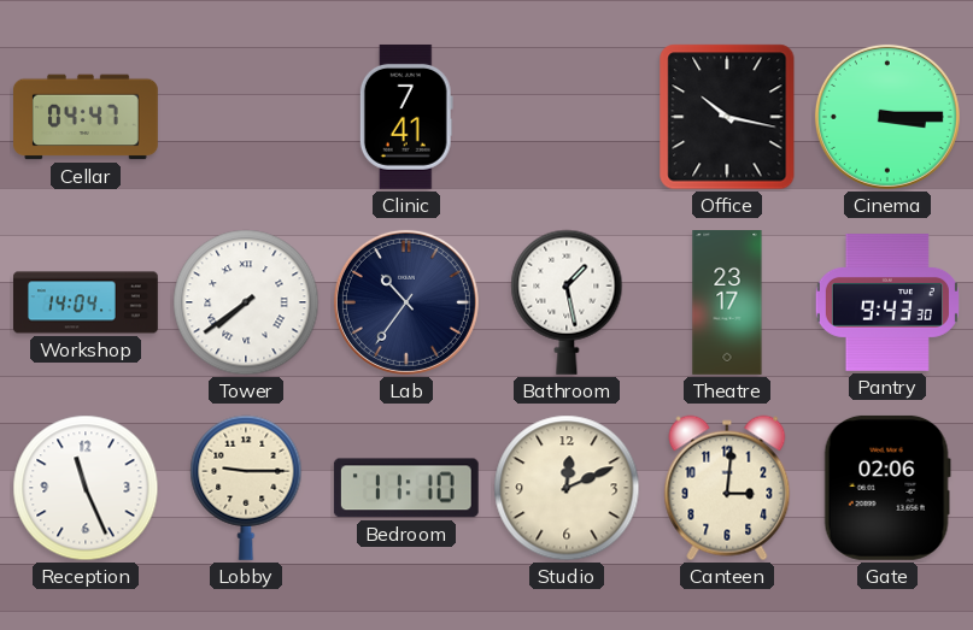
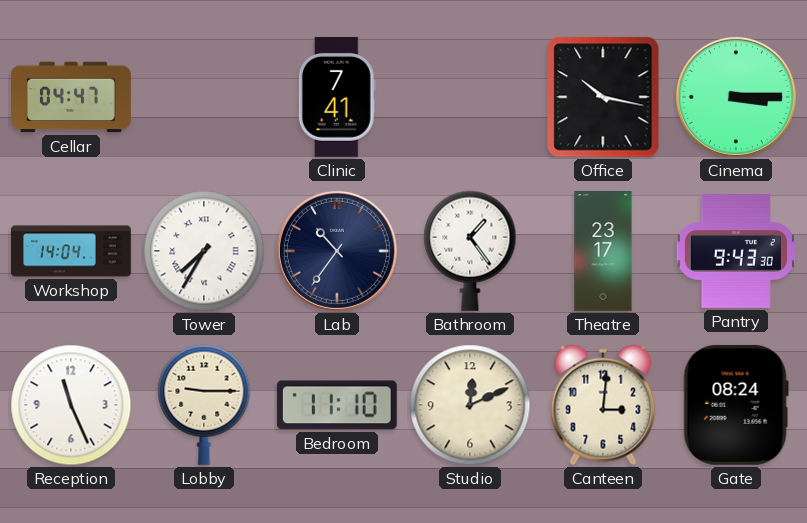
Tower: 7:39 -> 7:35
Bathroom: 1:28 -> 1:24
Gate: 02:06 -> 08:24
